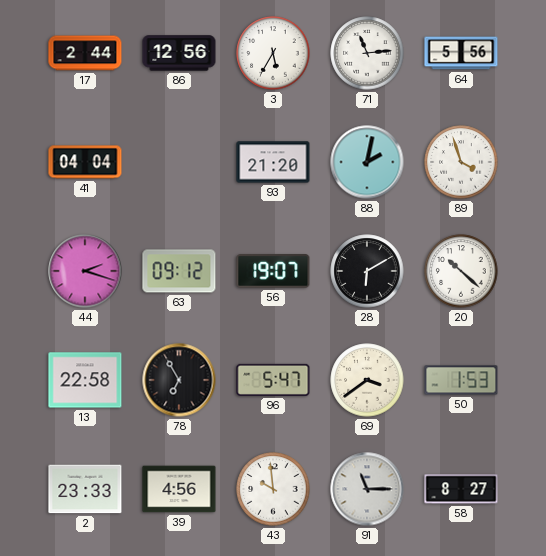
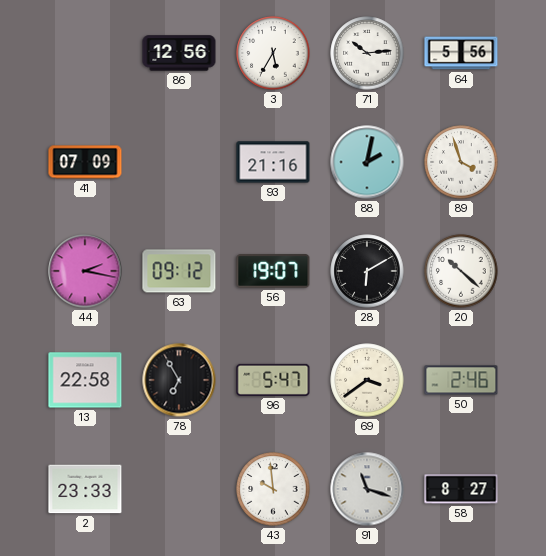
17: 2:44 -> none
71: 11:14 -> 10:14
41: 04:04 -> 07:09
93: 21:20 -> 21:16
44: 2:18 -> 2:17
50: 1:53 -> 2:46
39: 4:56 -> none
91: 11:15 -> 11:18
